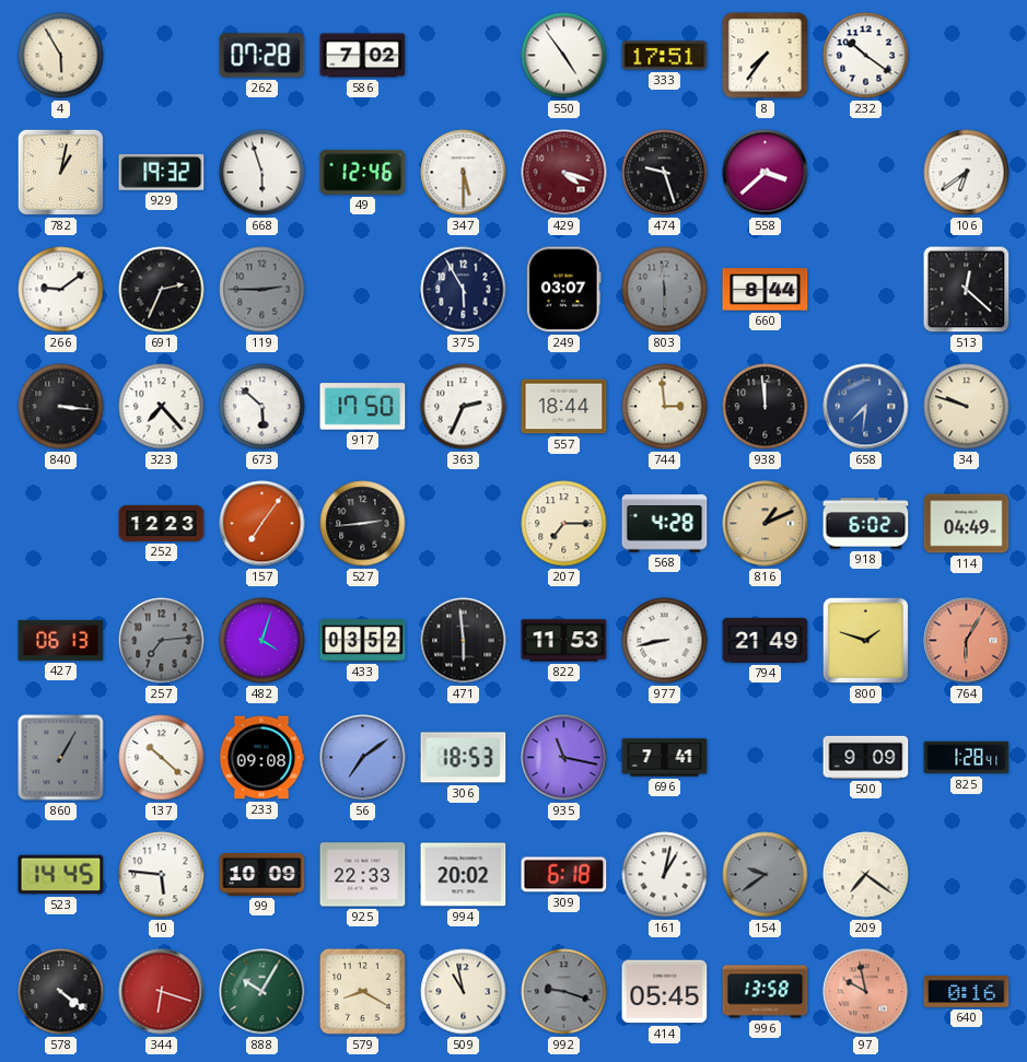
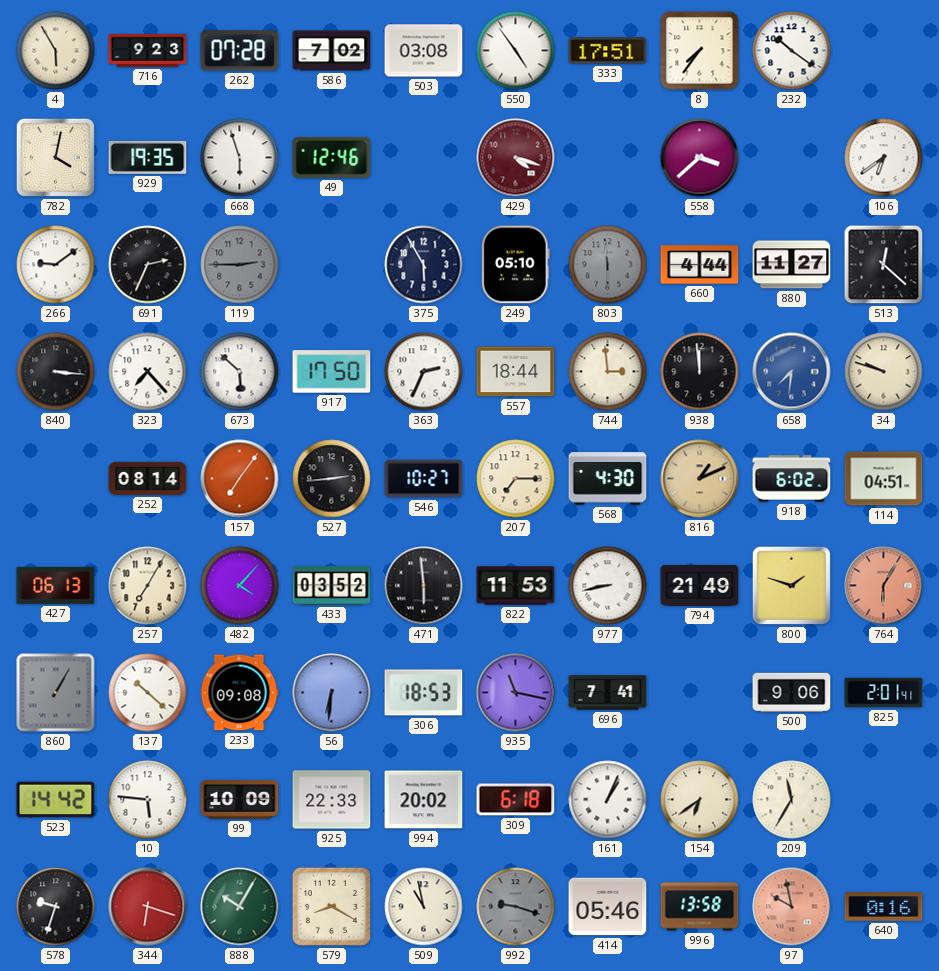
716: none -> 9:23
503: none -> 03:08
782: 1:02 -> 4:02
929: 19:32 -> 19:35
347: 5:30 -> none
474: 9:27 -> none
249: 03:07 -> 05:10
660: 8:44 -> 4:44
880: none -> 11:27
252: 12:23 -> 08:14
546: none -> 10:27
568: 4:28 -> 4:30
114: 04:49 -> 04:51
257: 7:14 -> 7:05
257 dial: grey -> cream
482: 4:03 -> 4:07
56: 7:09 -> 6:31
500: 9:09 -> 9:06
825: 1:28 -> 2:01
523: 14:45 -> 14:42
161: 1:02 -> 1:04
154: 9:39 -> 6:39
154 dial: grey -> cream
209: 7:21 -> 11:35
578: 4:21 -> 9:33
414: 05:45 -> 05:46
